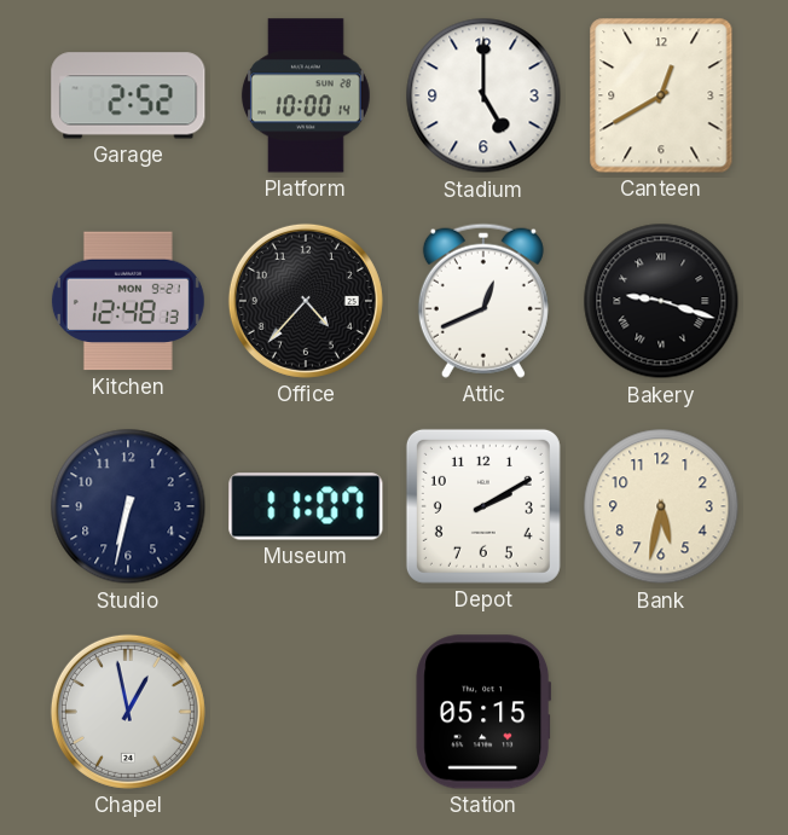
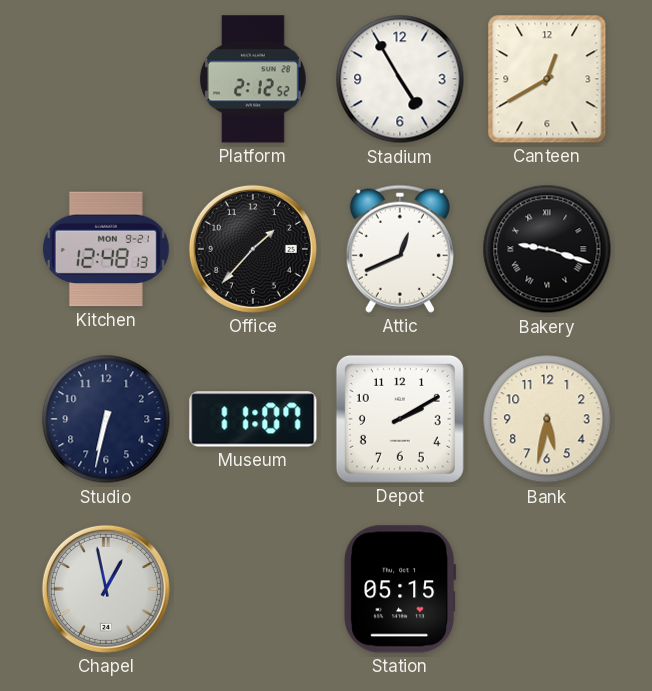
Garage: 2:52 -> none
Platform: 10:00 -> 2:12
Stadium: 5:00 -> 4:55
Office: 4:37 -> 1:37
